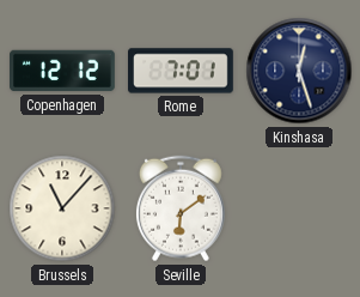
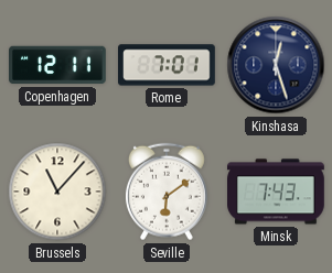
Copenhagen: 12:12 -> 12:11
Minsk: none -> 7:43
